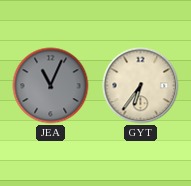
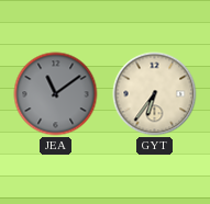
JEA: 11:04 -> 11:09
